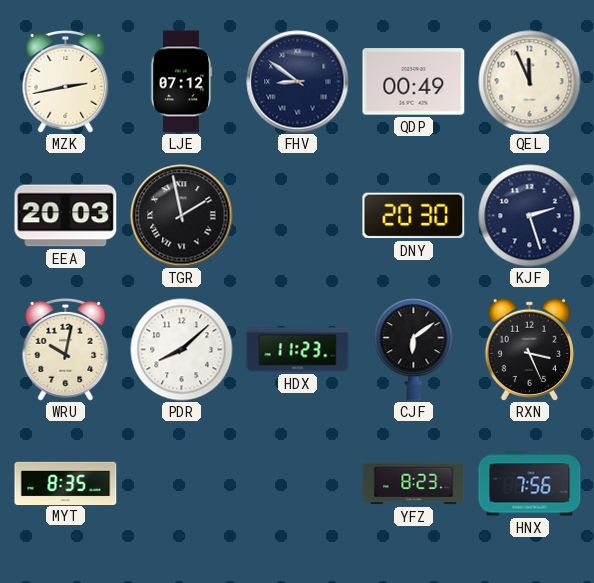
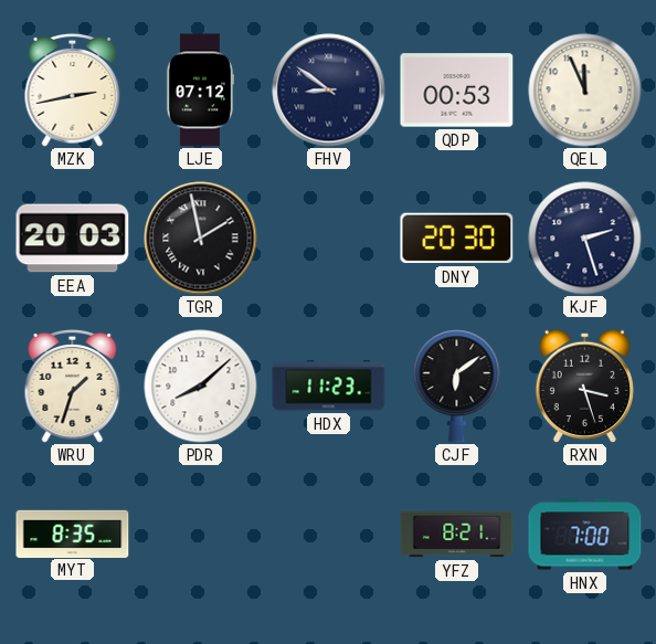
QDP: 00:49 -> 00:53
WRU: 10:02 -> 1:33
RXN: 3:26 -> 3:27
YFZ: 8:23 -> 8:21
HNX: 7:56 -> 7:00
